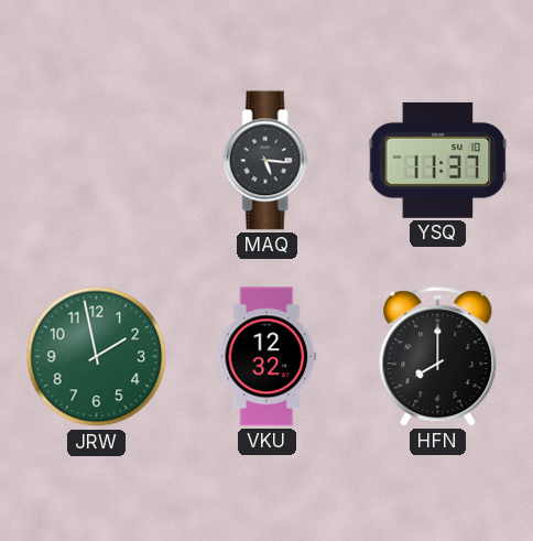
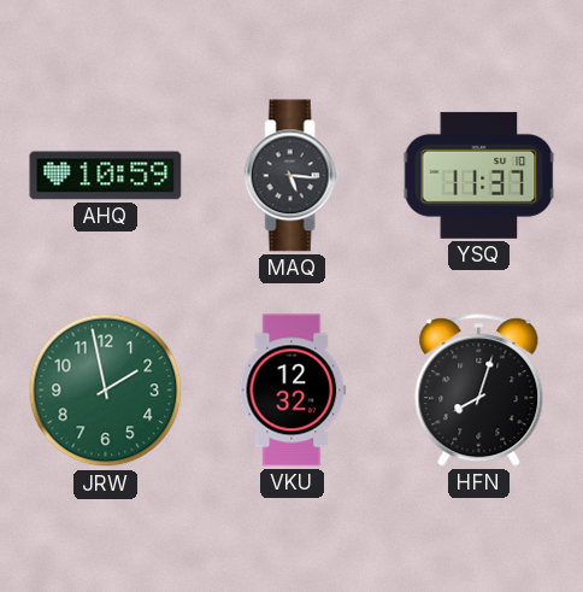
AHQ: none -> 10:59
HFN: 8:00 -> 8:03
